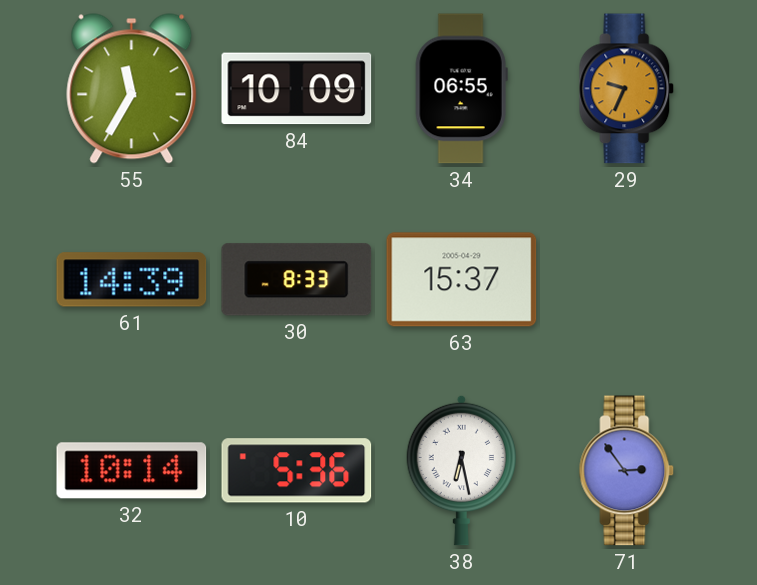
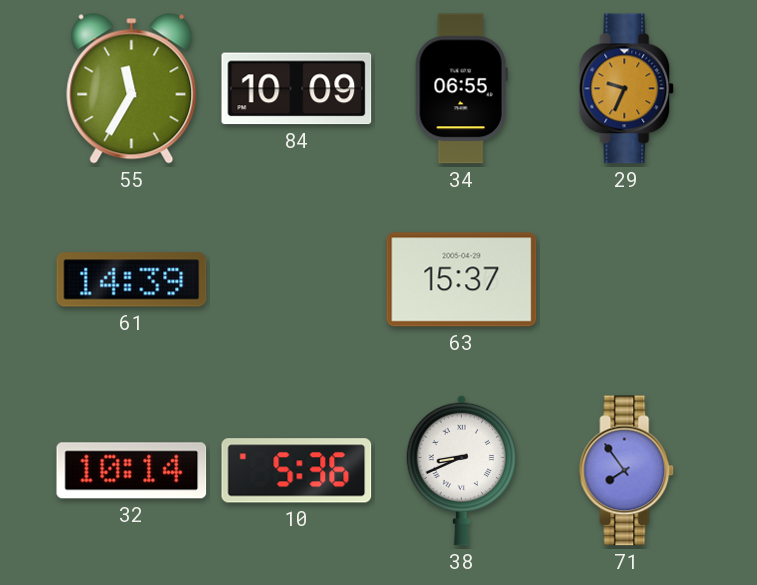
30: 8:33 -> none
38: 6:28 -> 8:41
71: 2:54 -> 7:54
